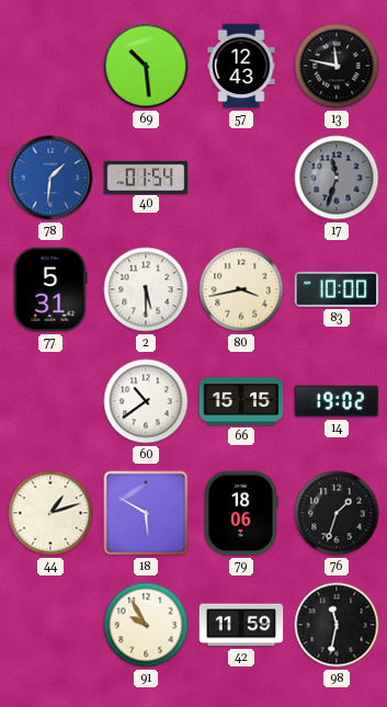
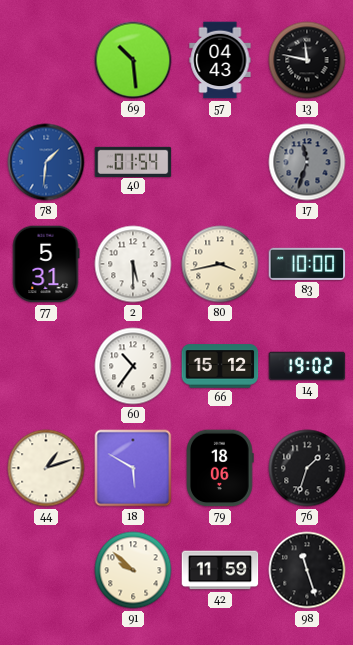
57: 12:43 -> 04:43
60: 10:39 -> 10:36
66: 15:15 -> 15:12
91: 9:55 -> 9:52
98: 11:32 -> 11:27
